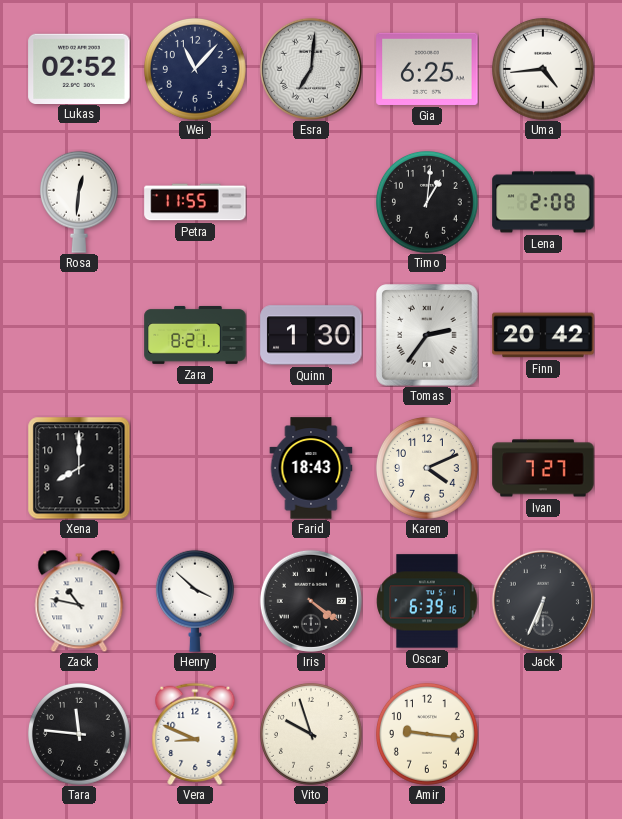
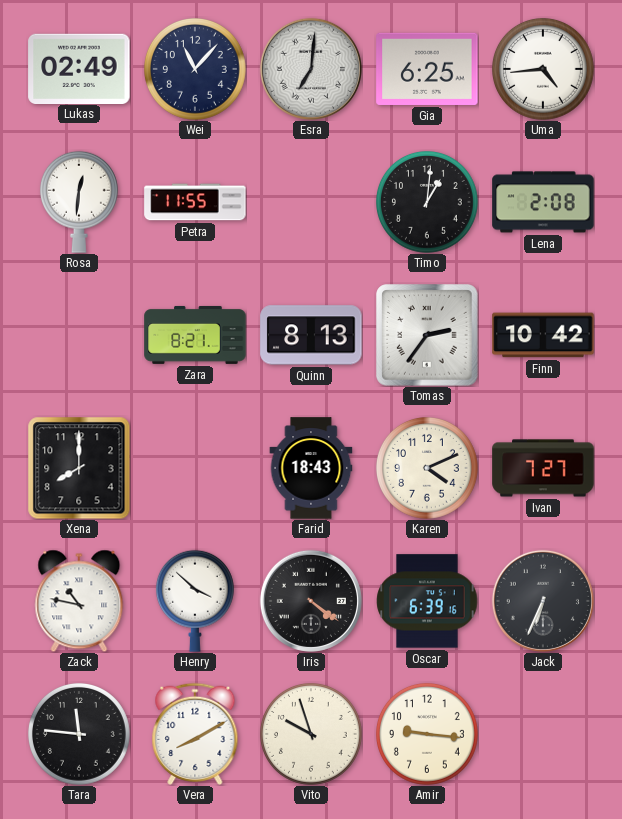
Lukas: 02:52 -> 02:49
Quinn: 1:30 -> 8:13
Finn: 20:42 -> 10:42
Vera: 8:49 -> 8:10
